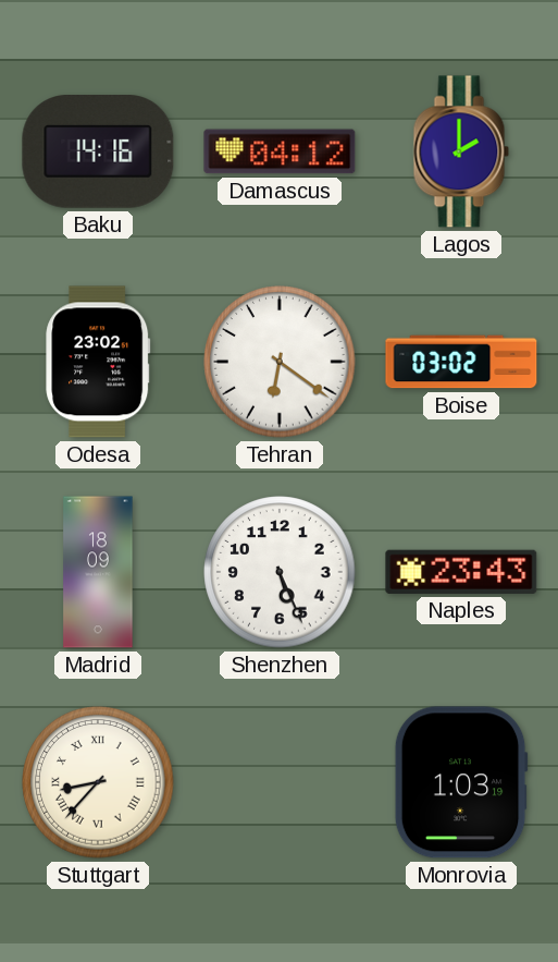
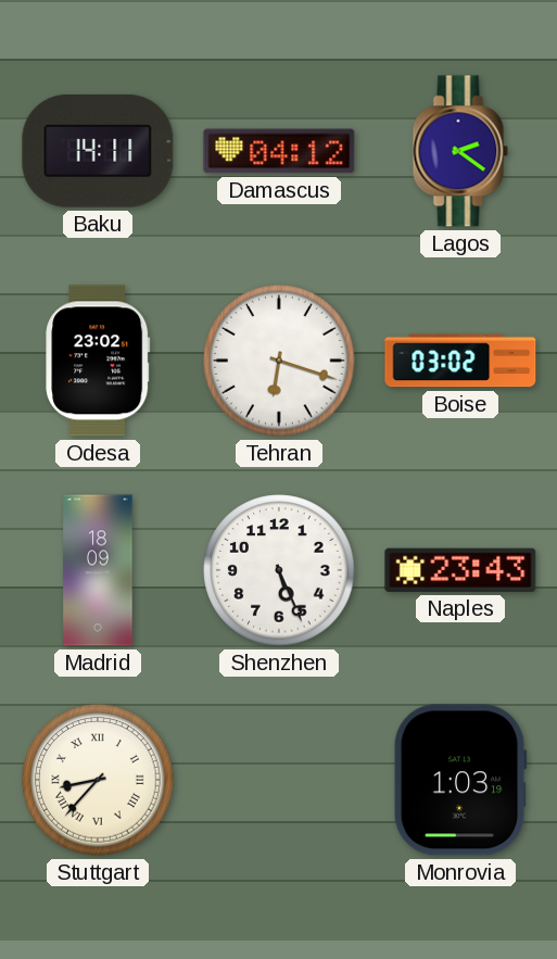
Baku: 14:16 -> 14:11
Lagos: 2:00 -> 2:21
Tehran: 6:21 -> 6:18
